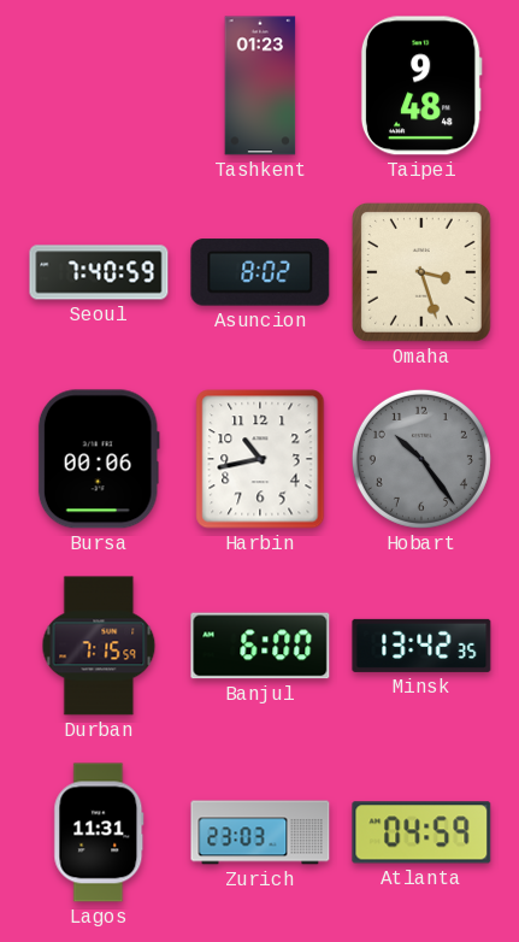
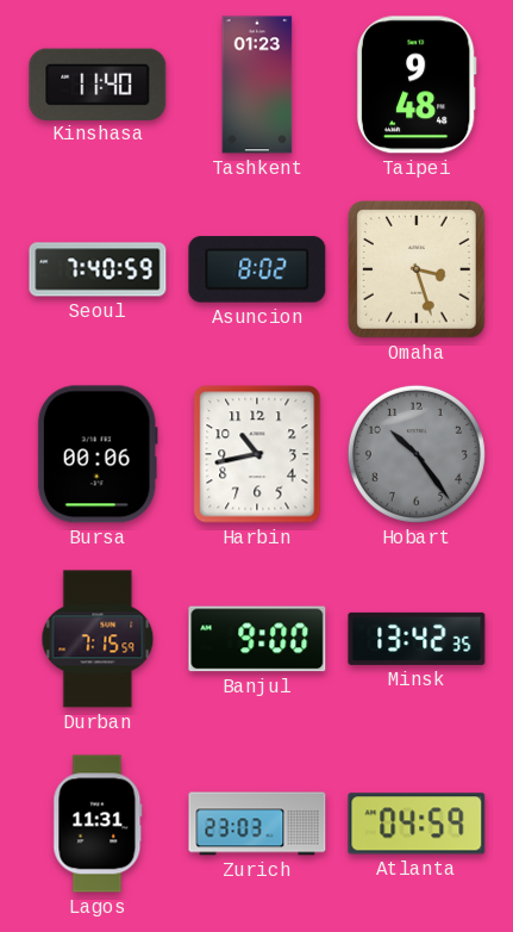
Kinshasa: none -> 11:40
Banjul: 6:00 -> 9:00
